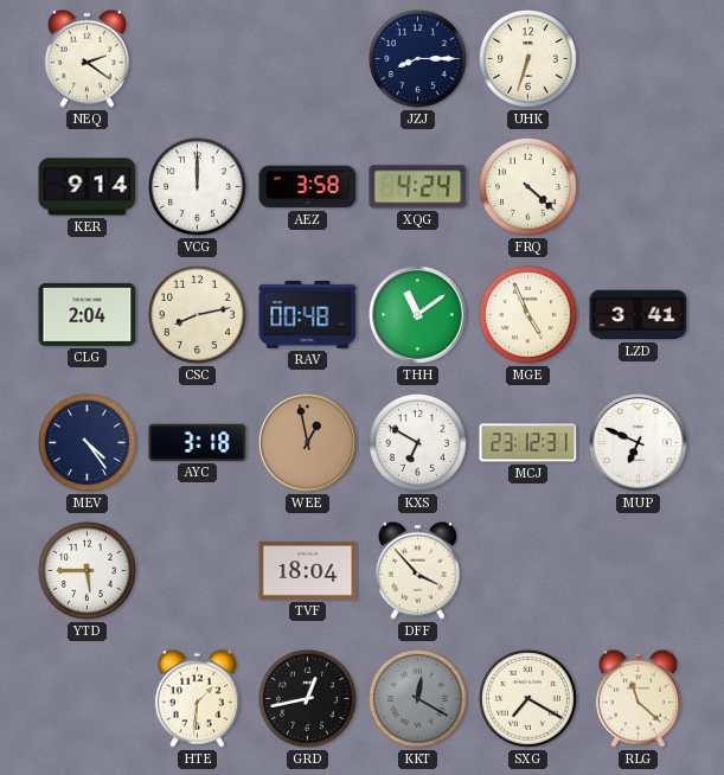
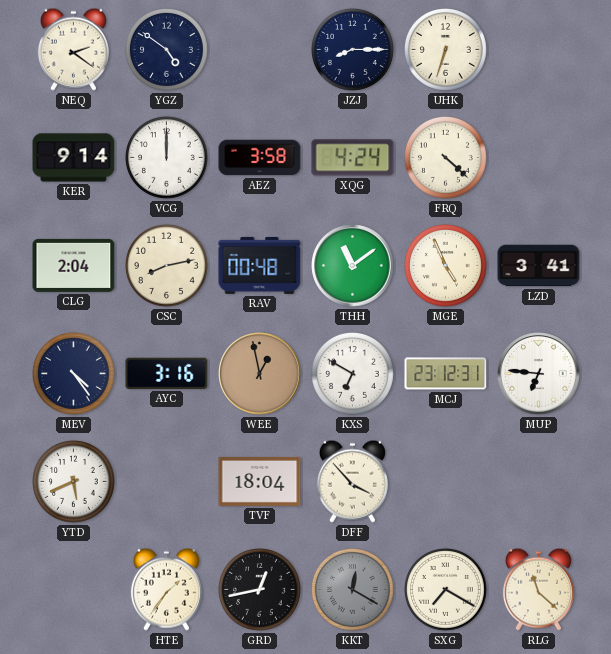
YGZ: none -> 4:51
AYC: 3:18 -> 3:16
MUP: 6:49 -> 6:46
YTD: 5:45 -> 5:41
HTE: 1:31 -> 1:36
